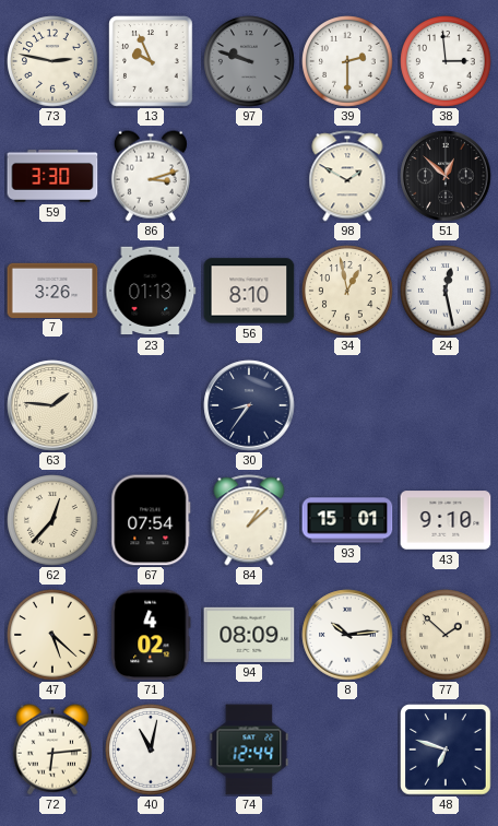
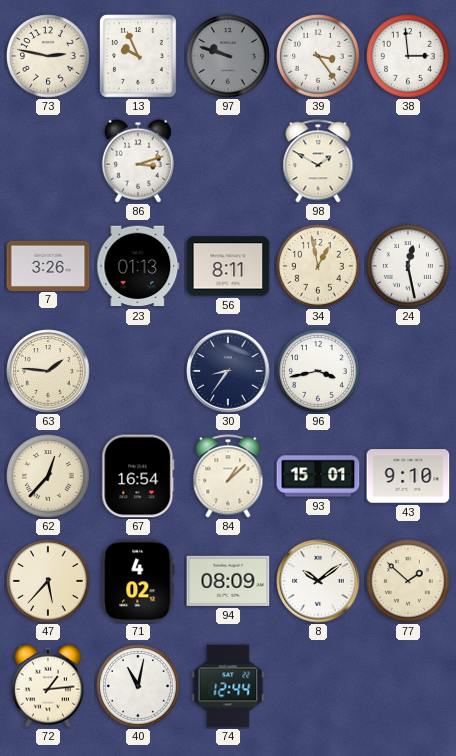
39: 2:30 -> 3:24
59: 3:30 -> none
51: 12:52 -> none
56: 8:10 -> 8:11
96: none -> 3:43
67: 07:54 -> 16:54
47: 5:22 -> 5:37
8: 10:14 -> 10:09
72: 6:14 -> 1:14
48: 6:48 -> none
